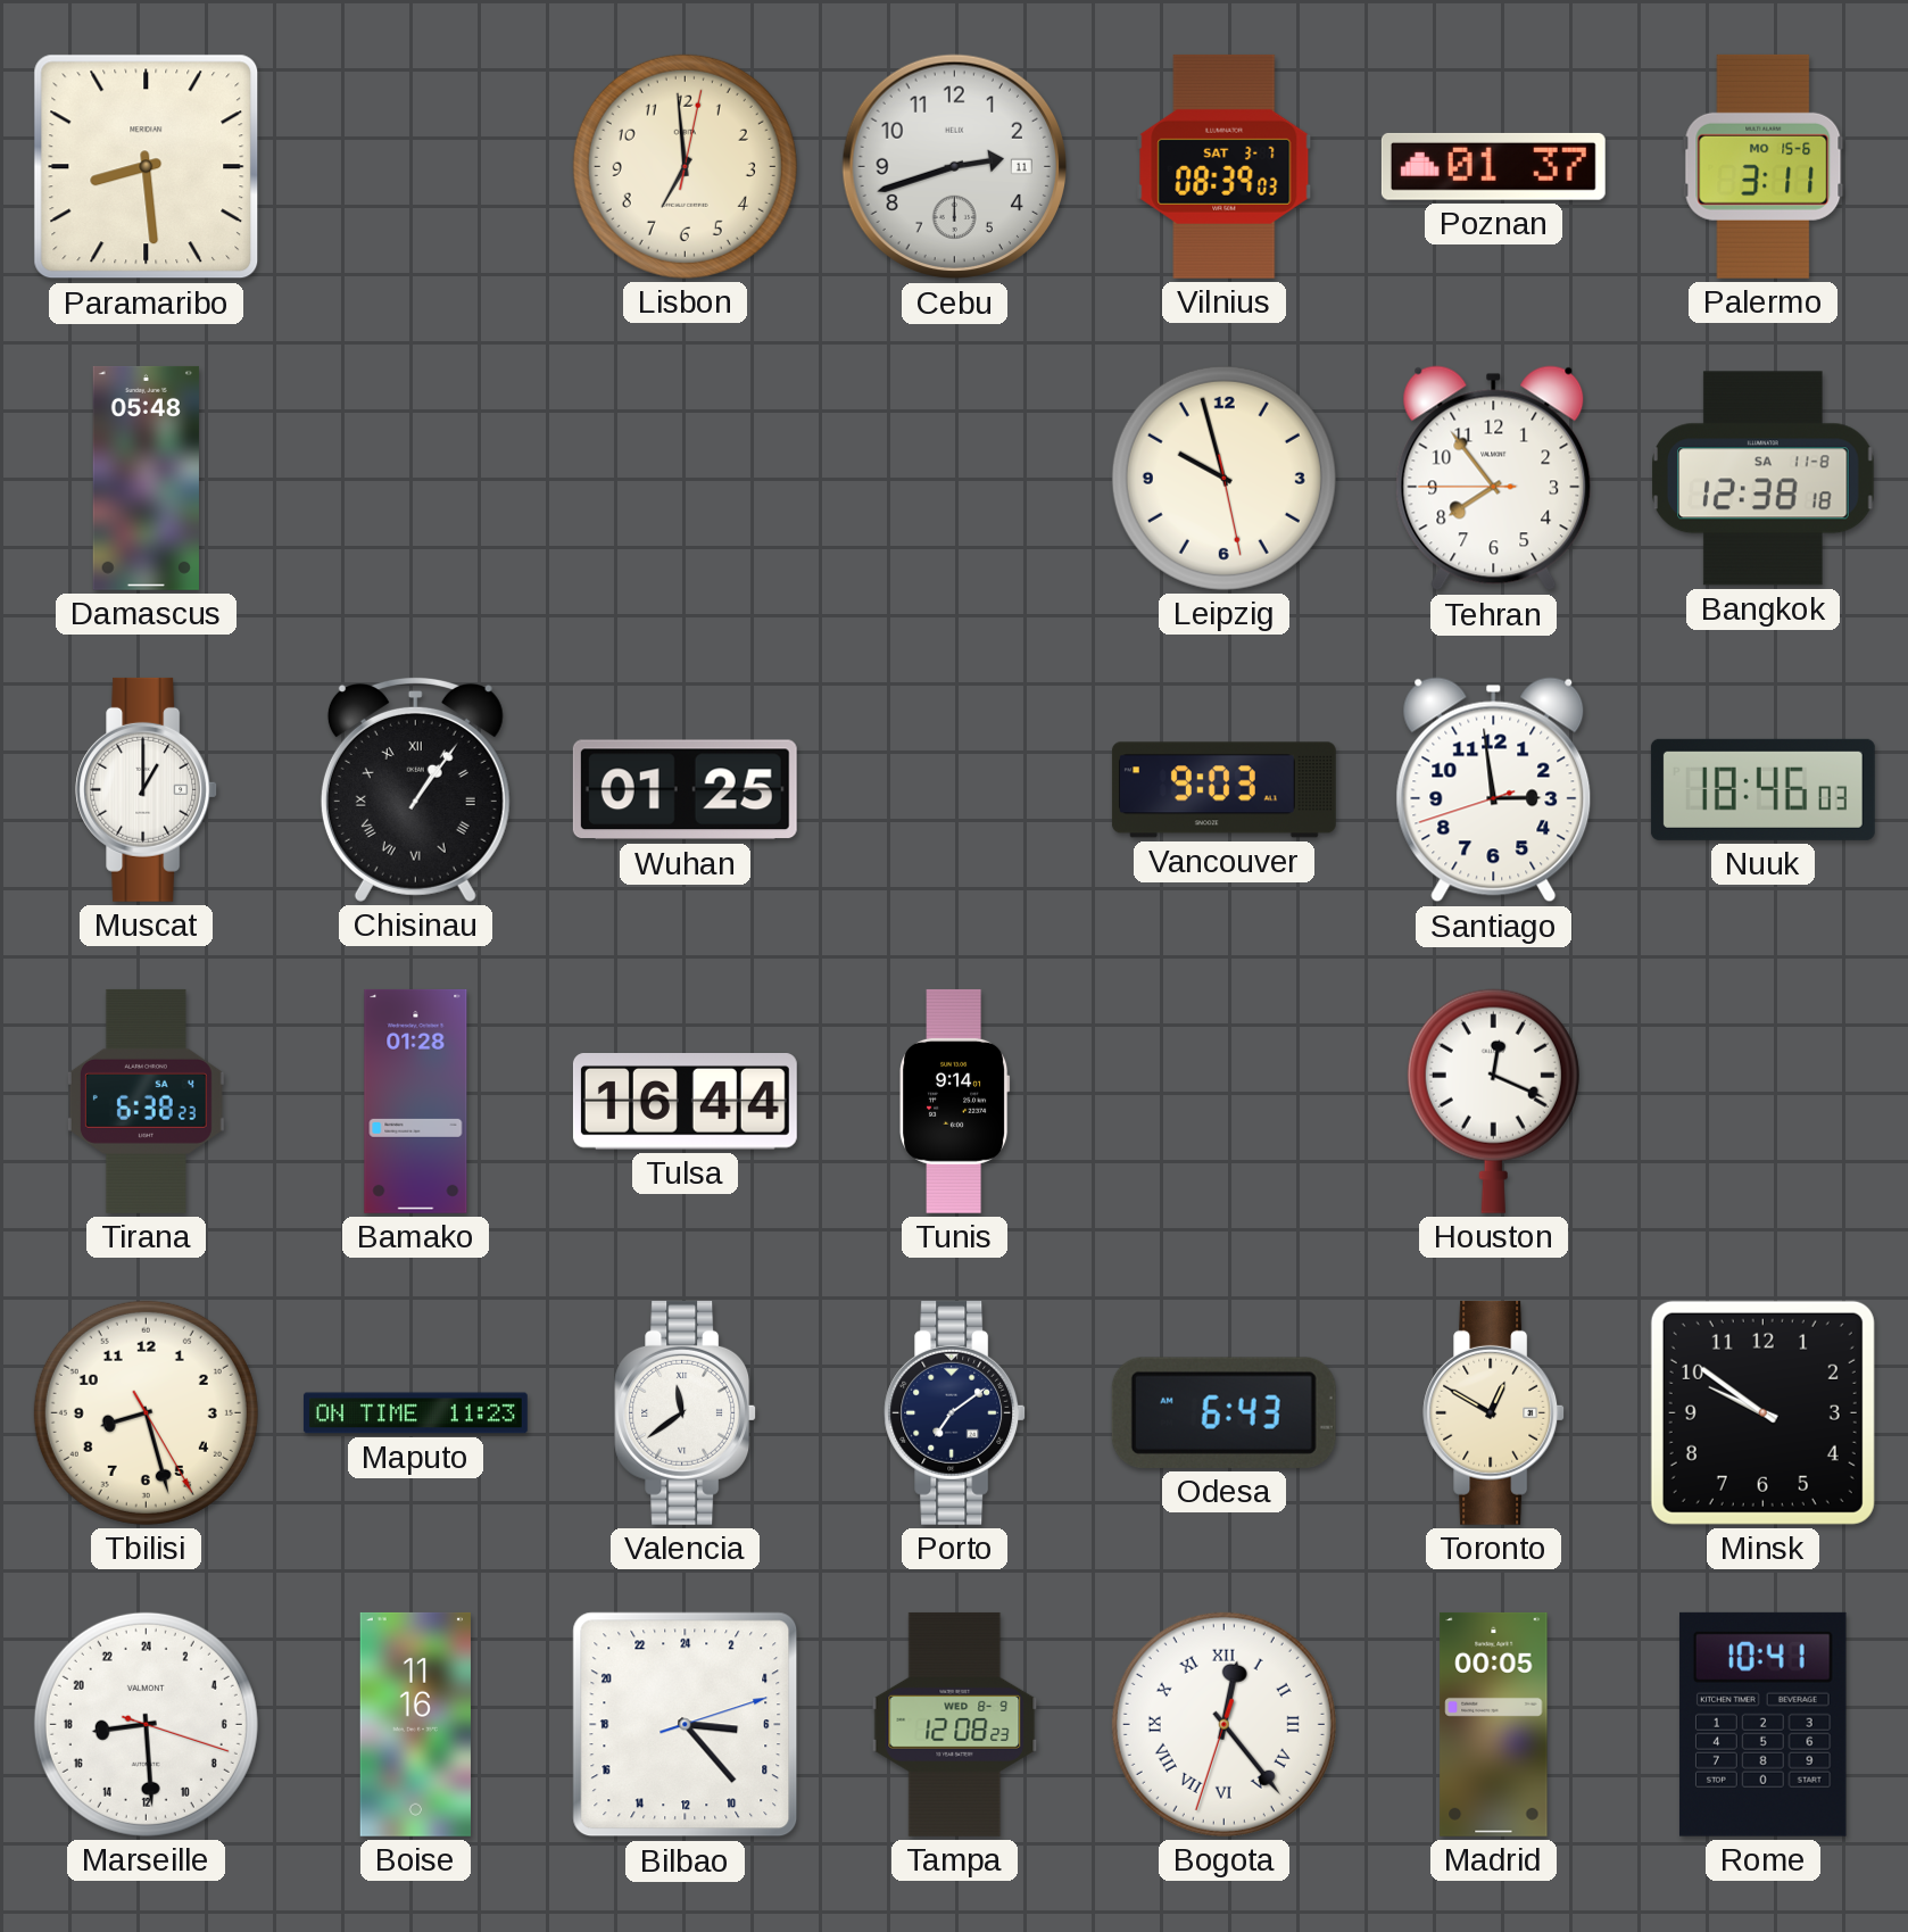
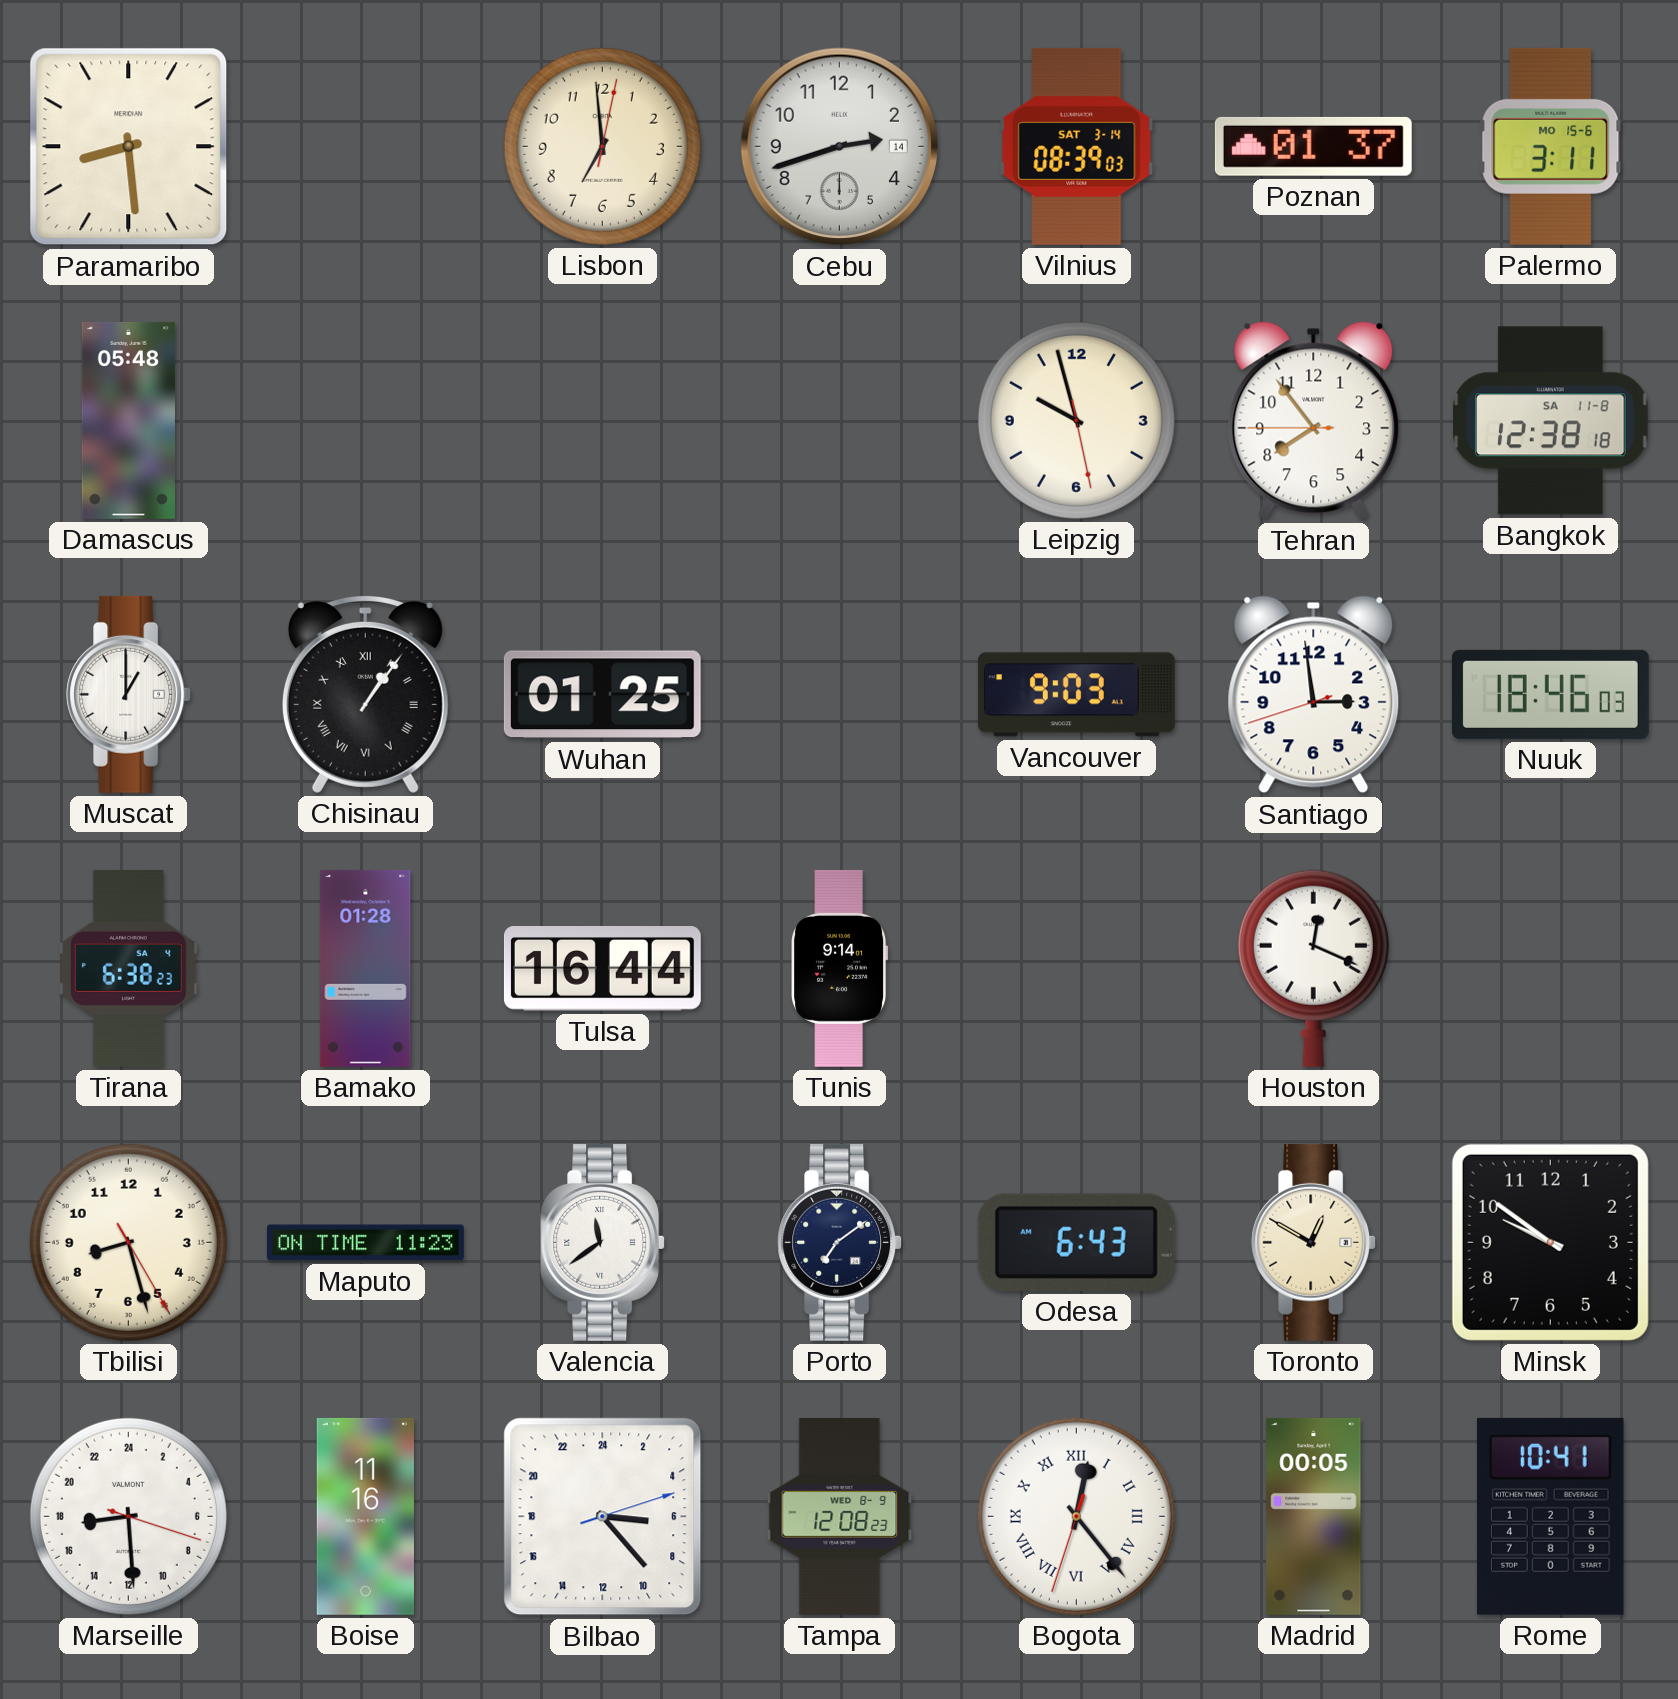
Cebu date: 11 -> 14
Vilnius date: SAT 3-7 -> SAT 3-14
